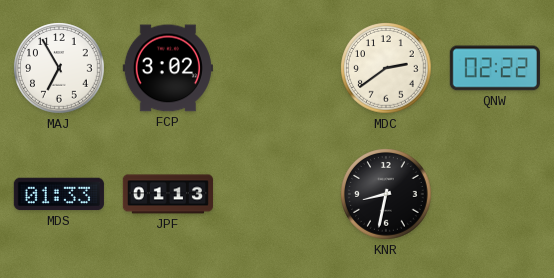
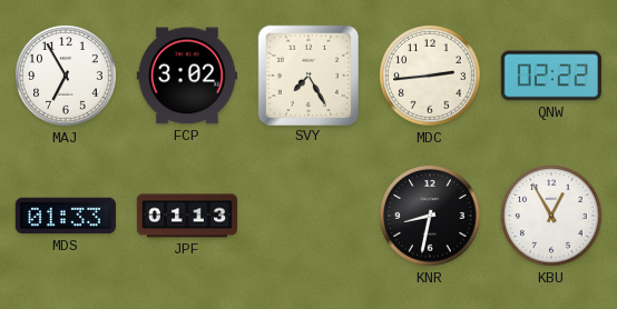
SVY: none -> 7:25
MDC: 2:39 -> 2:44
KBU: none -> 12:55
